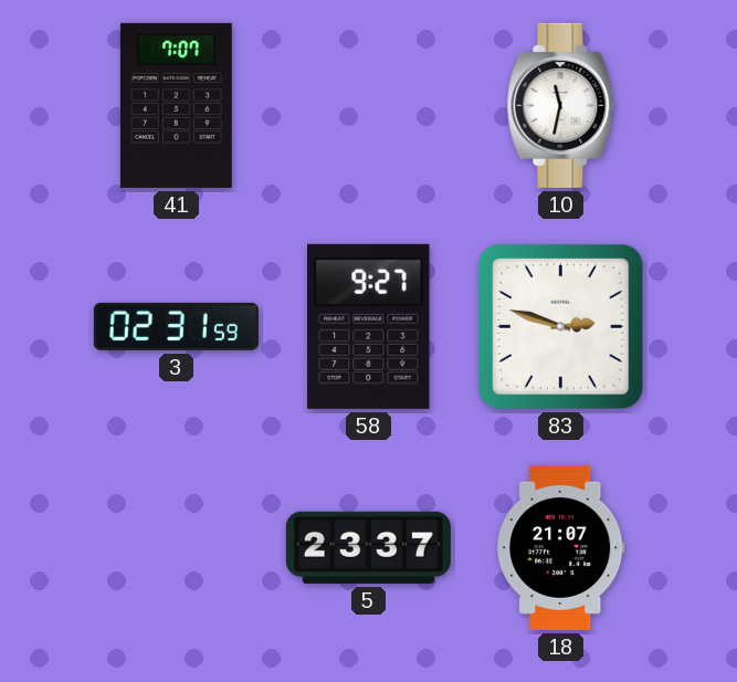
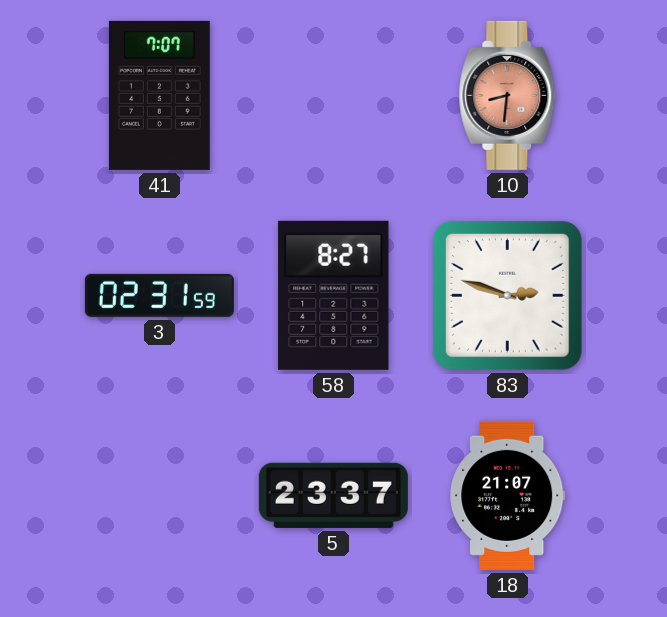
10: 11:32 -> 8:31
10 dial: white -> salmon
58: 9:27 -> 8:27
